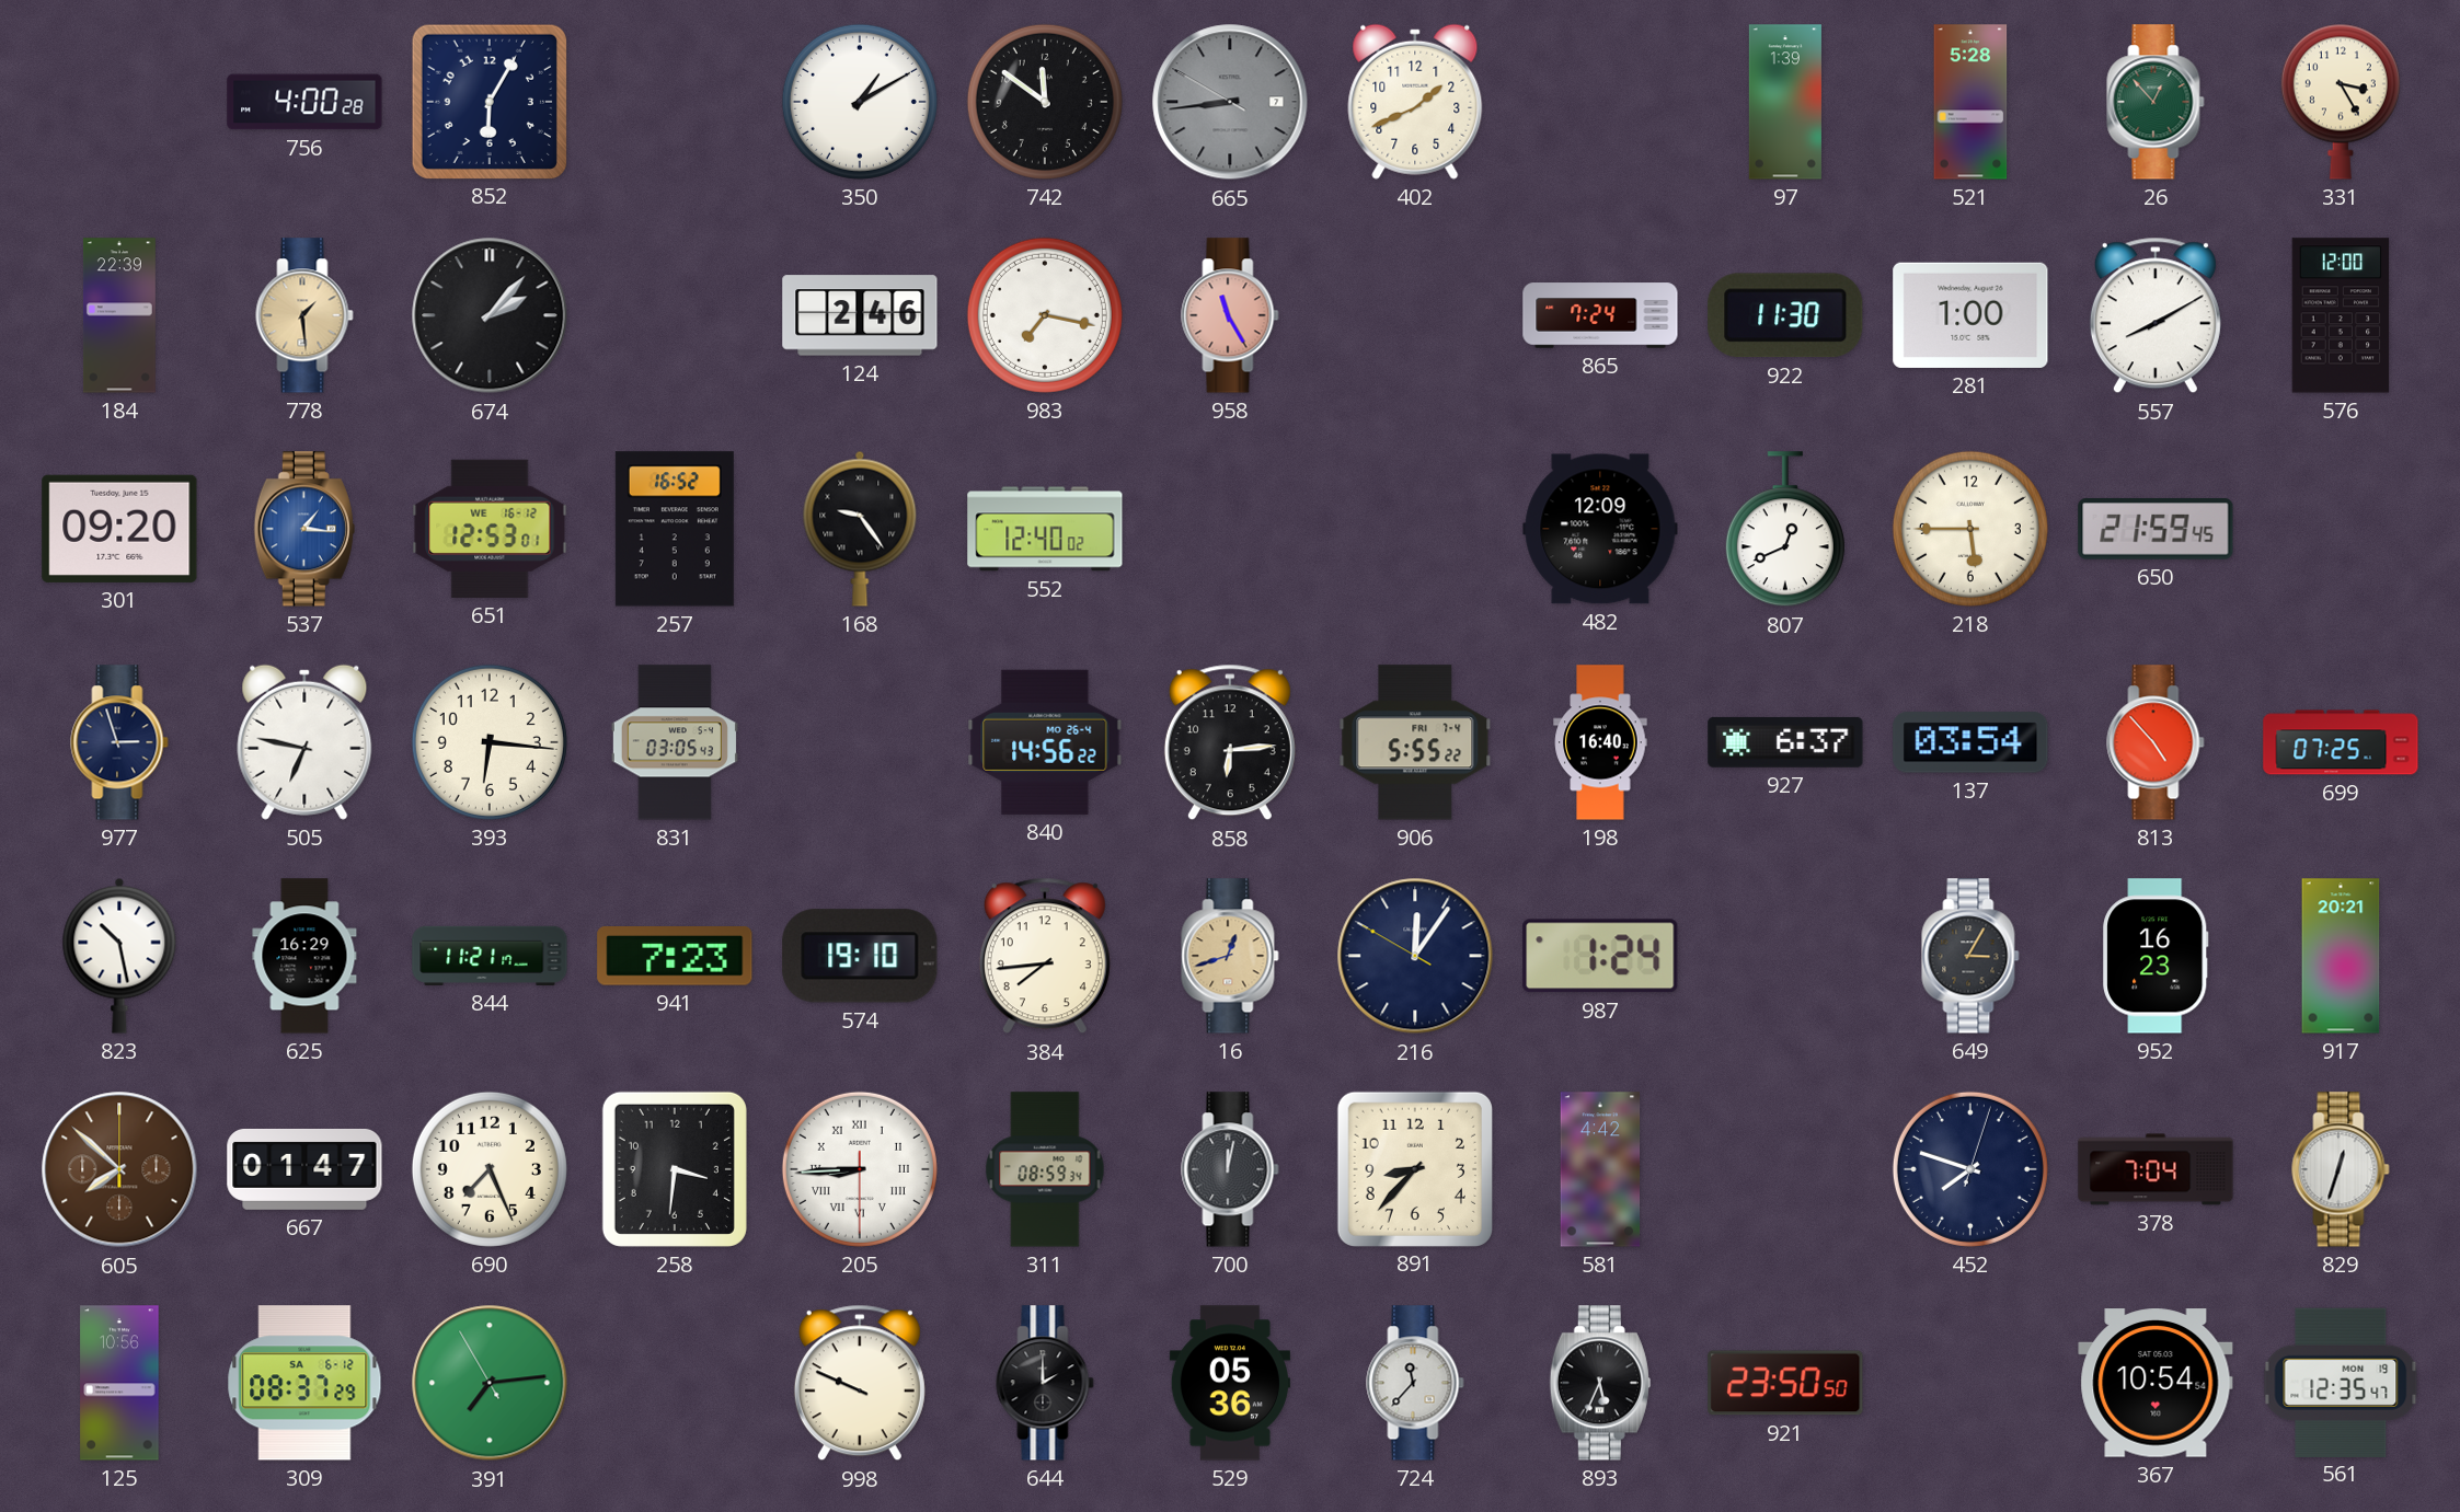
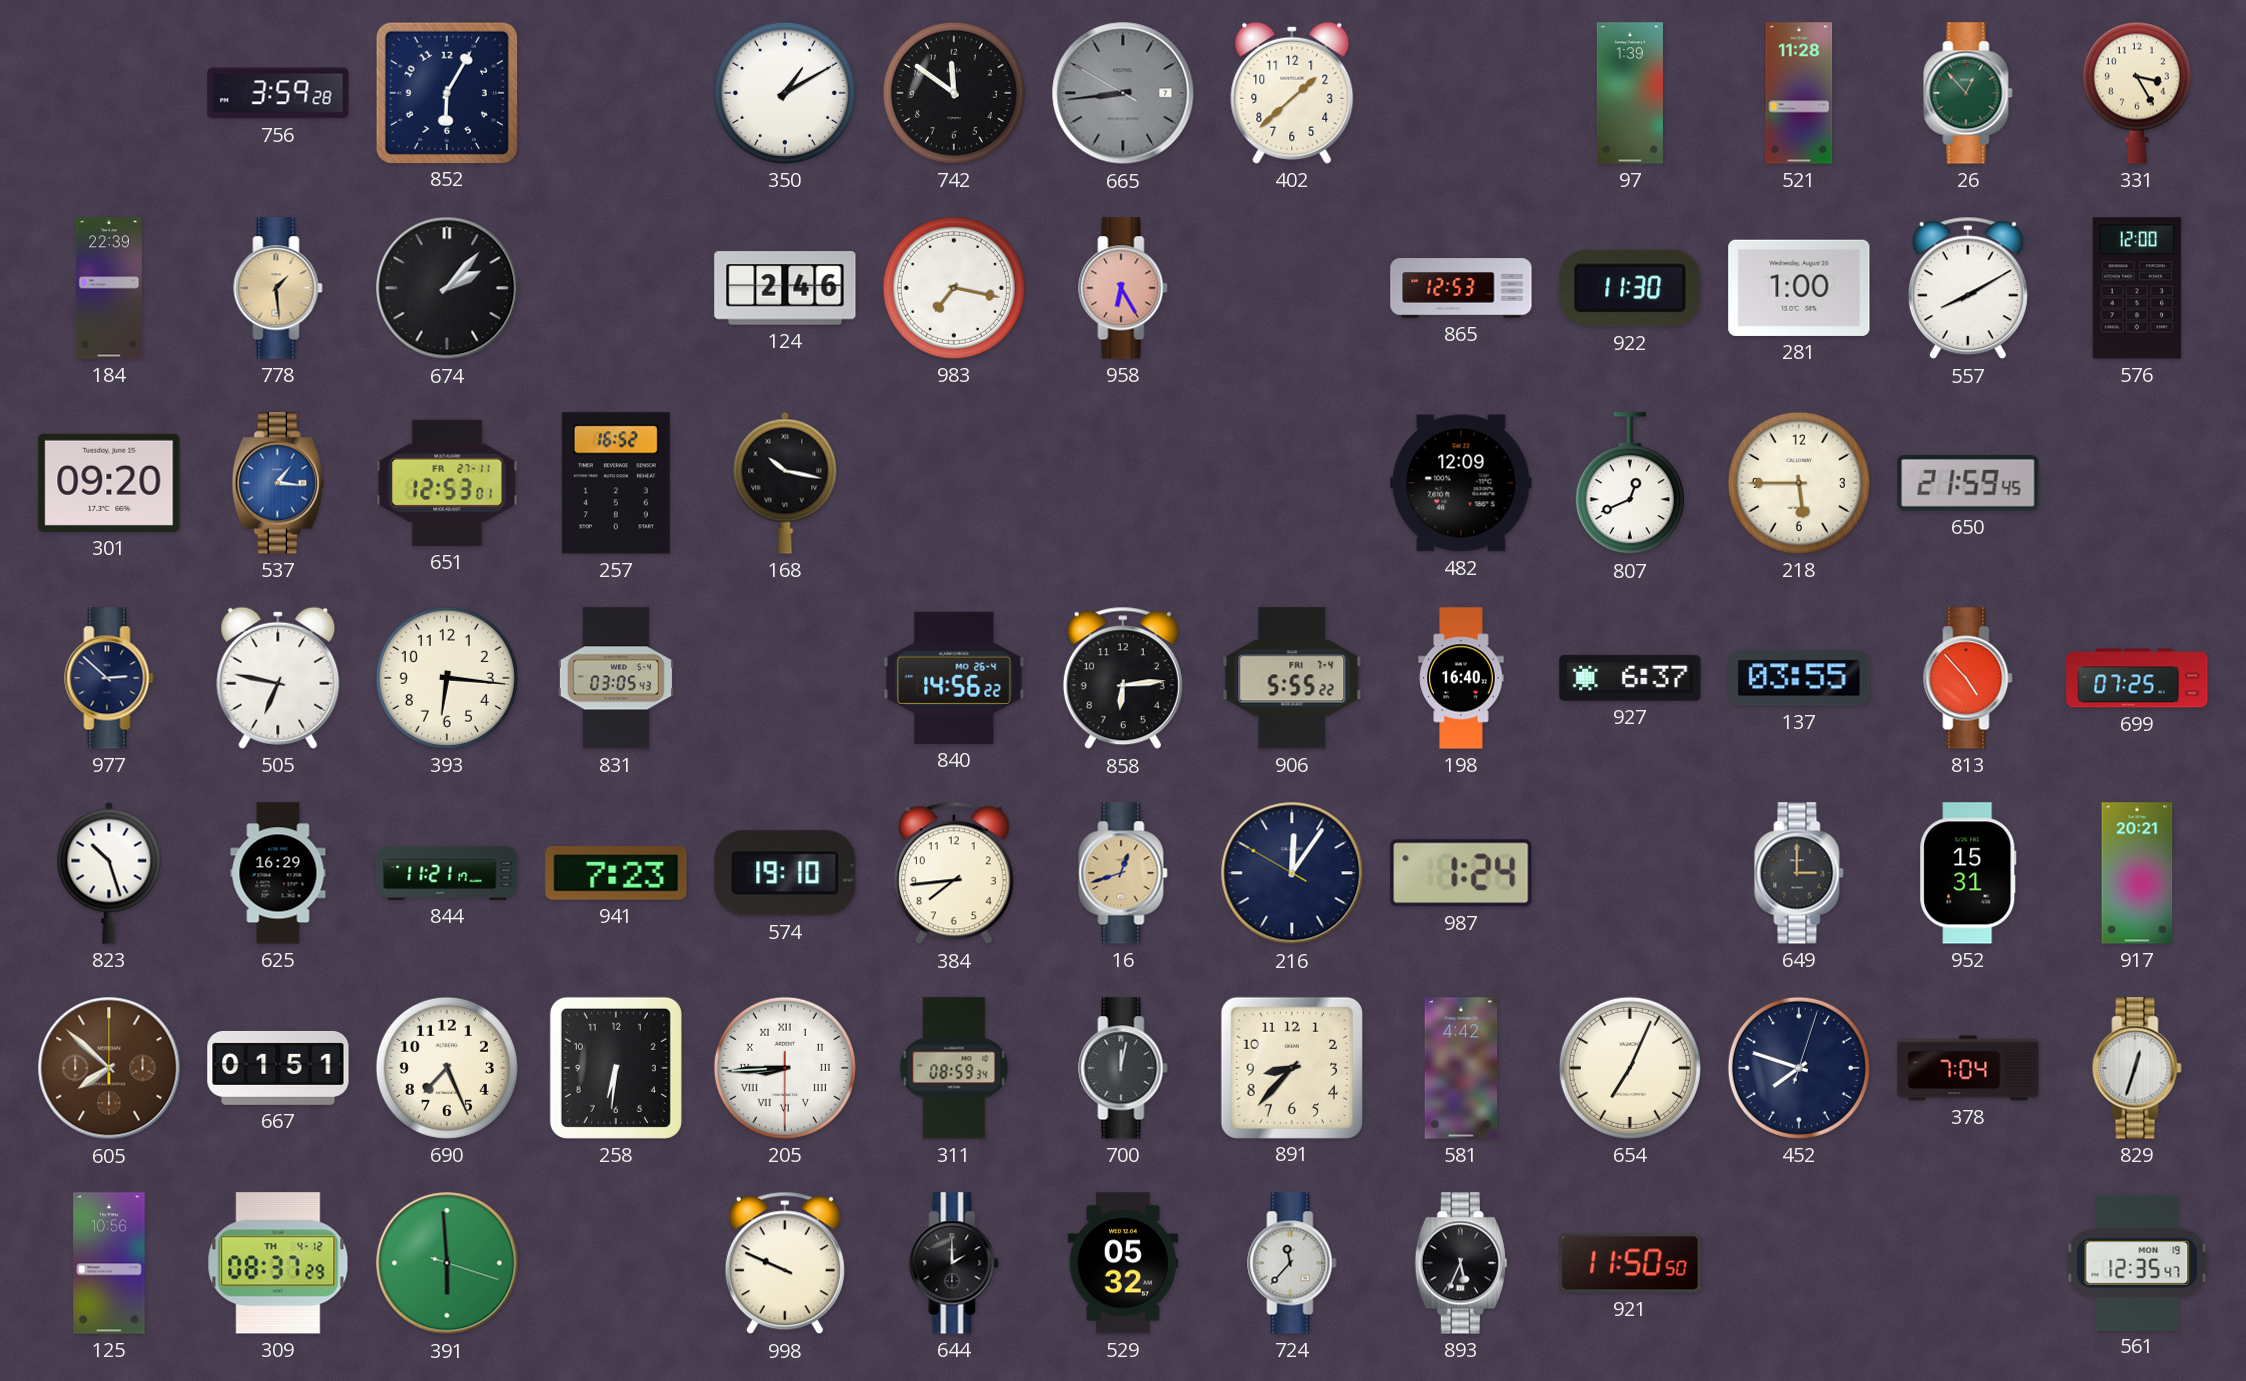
756: 4:00 -> 3:59
402: 1:41 -> 1:38
521: 5:28 -> 11:28
958: 11:25 -> 6:25
865: 7:24 -> 12:53
651 date: WE 16-12 -> FR 27-11
168: 9:24 -> 10:17
552: 12:40 -> none
977: 2:57 -> 2:52
137: 03:54 -> 03:55
823: 10:28 -> 10:27
649: 3:05 -> 3:00
952: 16:23 -> 15:31
667: 01:47 -> 01:51
258: 3:31 -> 6:31
654: none -> 7:04
309 date: SA 6-12 -> TH 4-12
391: 7:13 -> 5:59
529: 05:36 -> 05:32
921: 23:50 -> 11:50
367: 10:54 -> none
